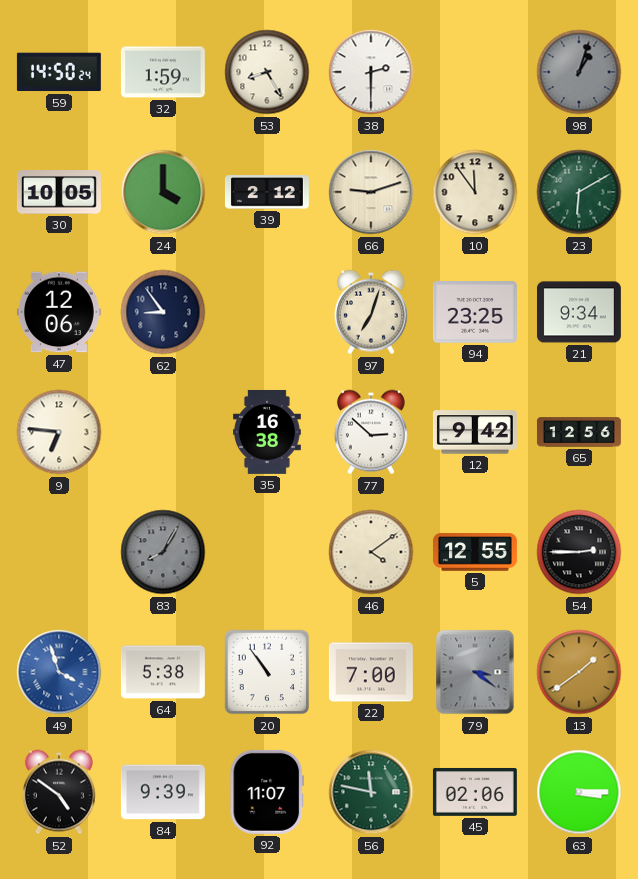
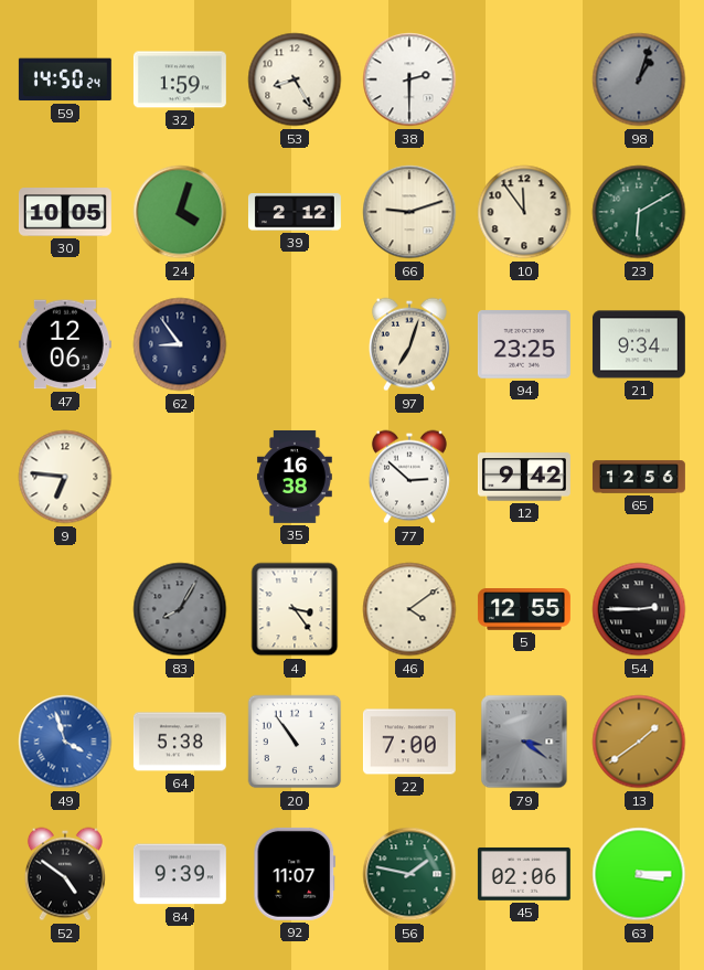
24: 4:00 -> 4:03
4: none -> 3:24
56: 11:47 -> 1:47
